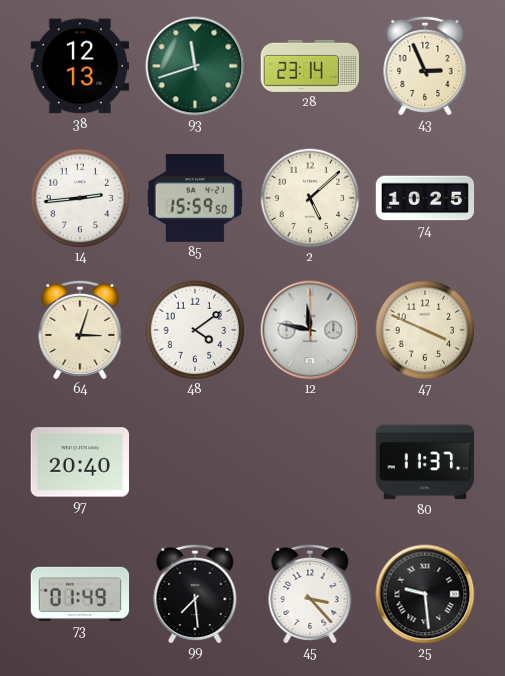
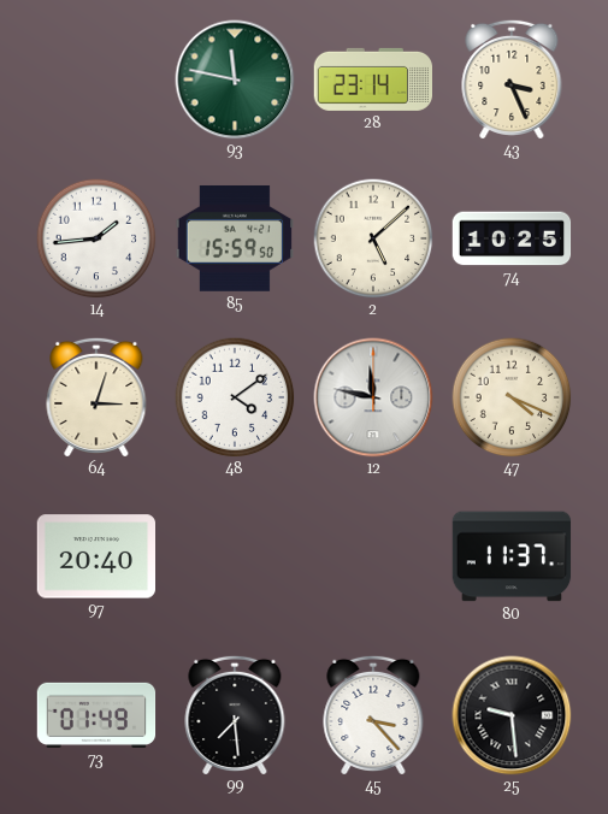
38: 12:13 -> none
93: 11:42 -> 11:47
43: 2:56 -> 3:26
14: 2:44 -> 1:44
47: 3:49 -> 4:19
